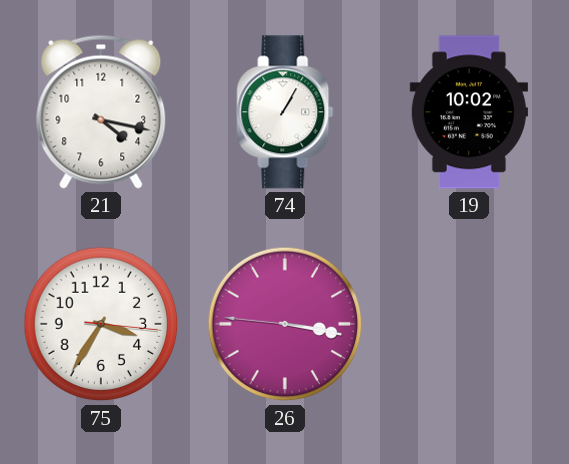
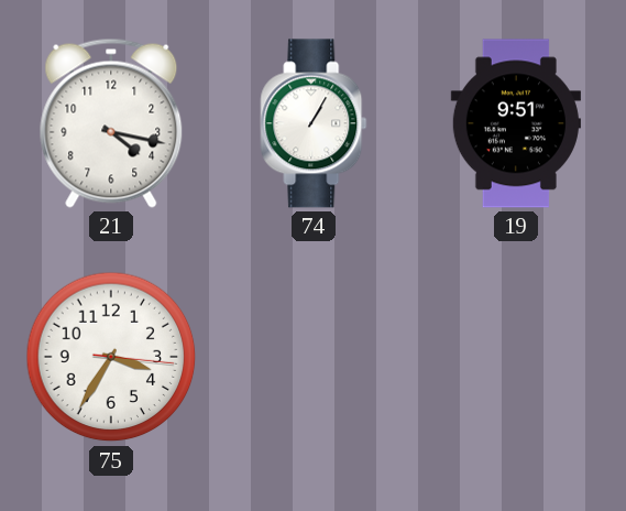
19: 10:02 -> 9:51
26: 3:16 -> none
